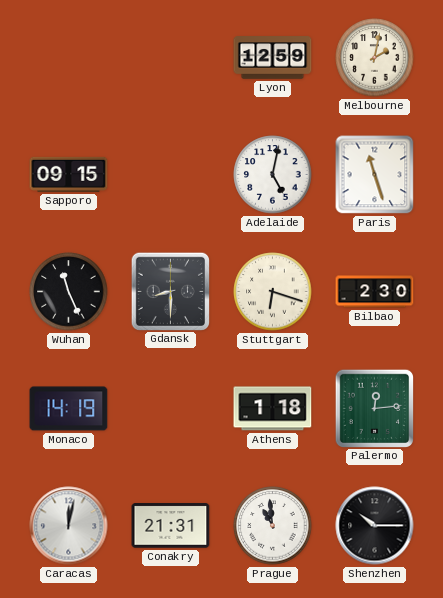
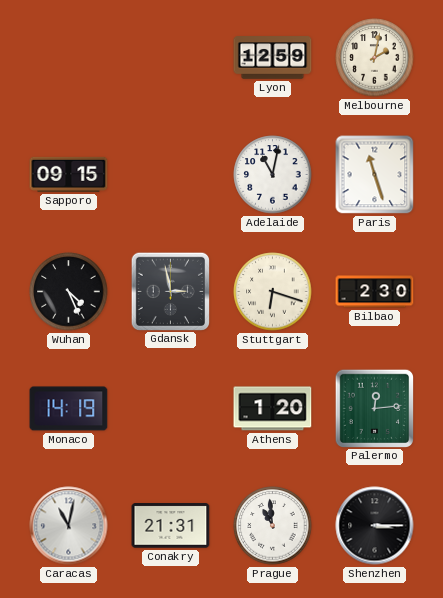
Adelaide: 5:02 -> 11:02
Wuhan: 11:26 -> 4:26
Gdansk: 8:30 -> 2:58
Athens: 1:18 -> 1:20
Caracas: 12:02 -> 11:02
Shenzhen: 10:15 -> 3:15
